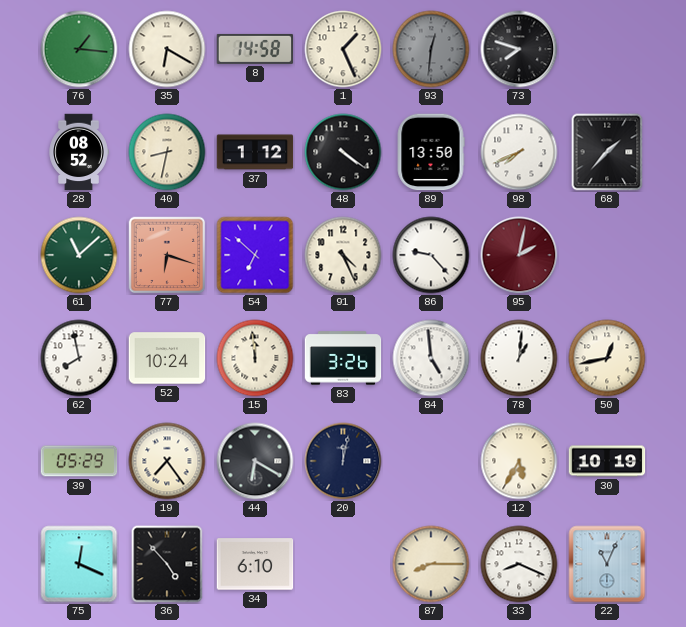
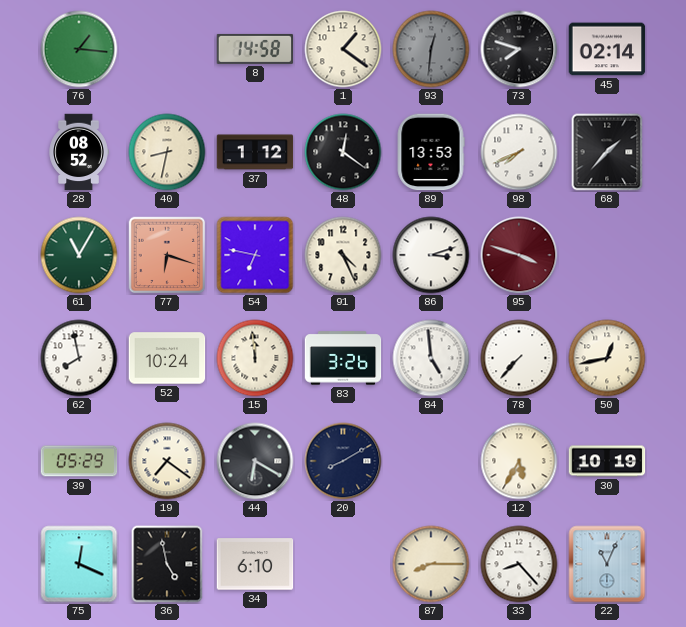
35: 6:20 -> none
1: 1:26 -> 1:21
45: none -> 02:14
48: 4:21 -> 12:21
89: 13:50 -> 13:53
61: 11:08 -> 11:05
54: 6:52 -> 6:47
86: 9:23 -> 3:12
95: 2:02 -> 3:48
78: 1:01 -> 7:37
19: 7:24 -> 7:21
20: 12:02 -> 8:10
36: 4:53 -> 4:58
33: 8:19 -> 8:23
